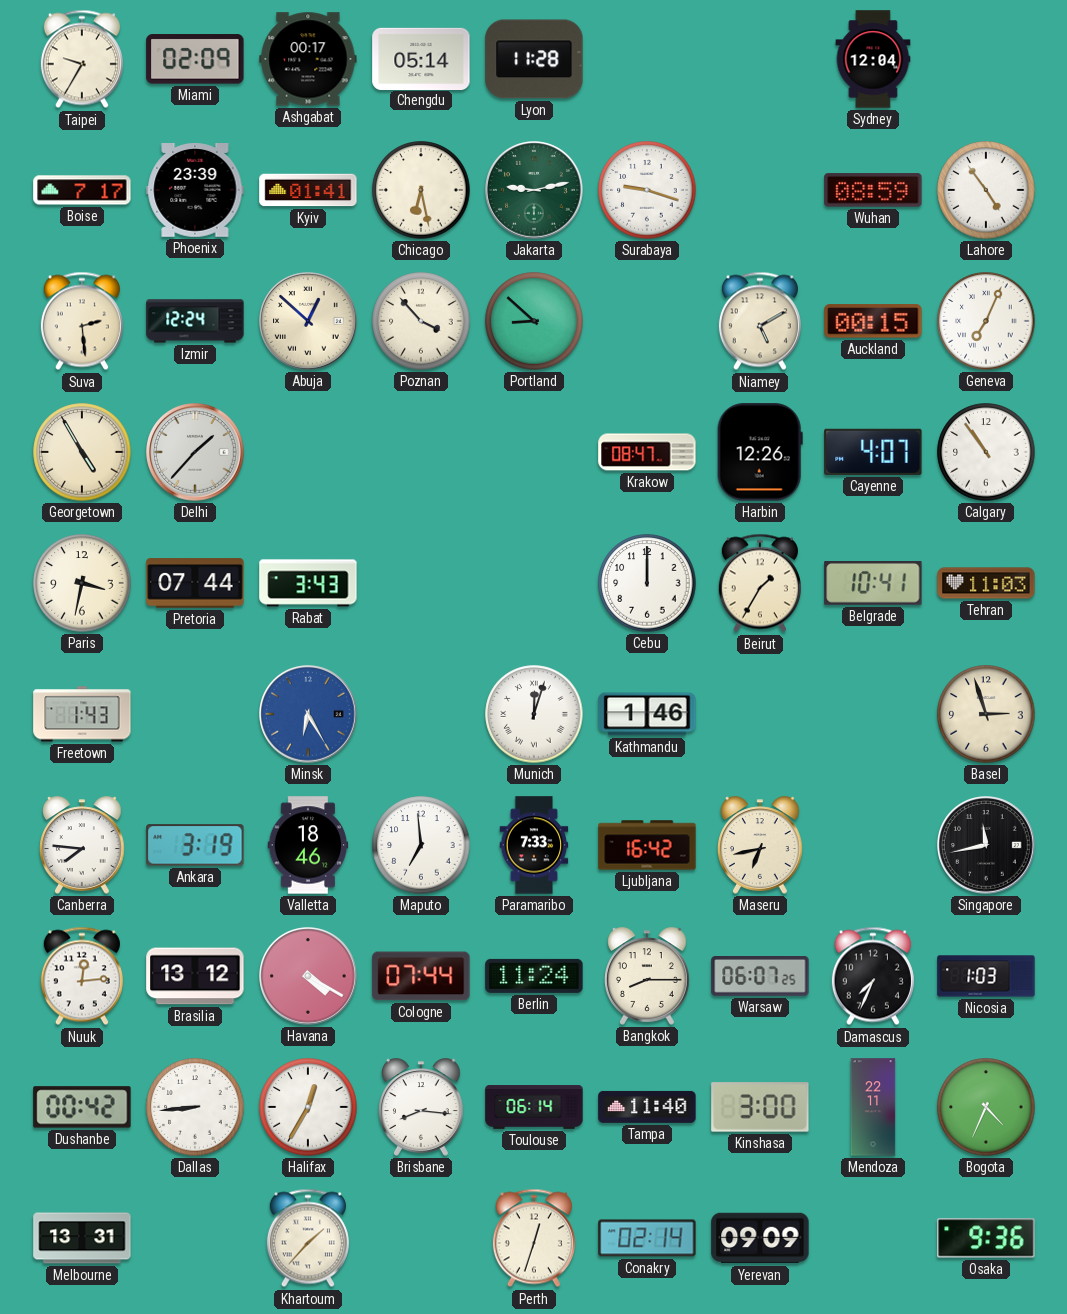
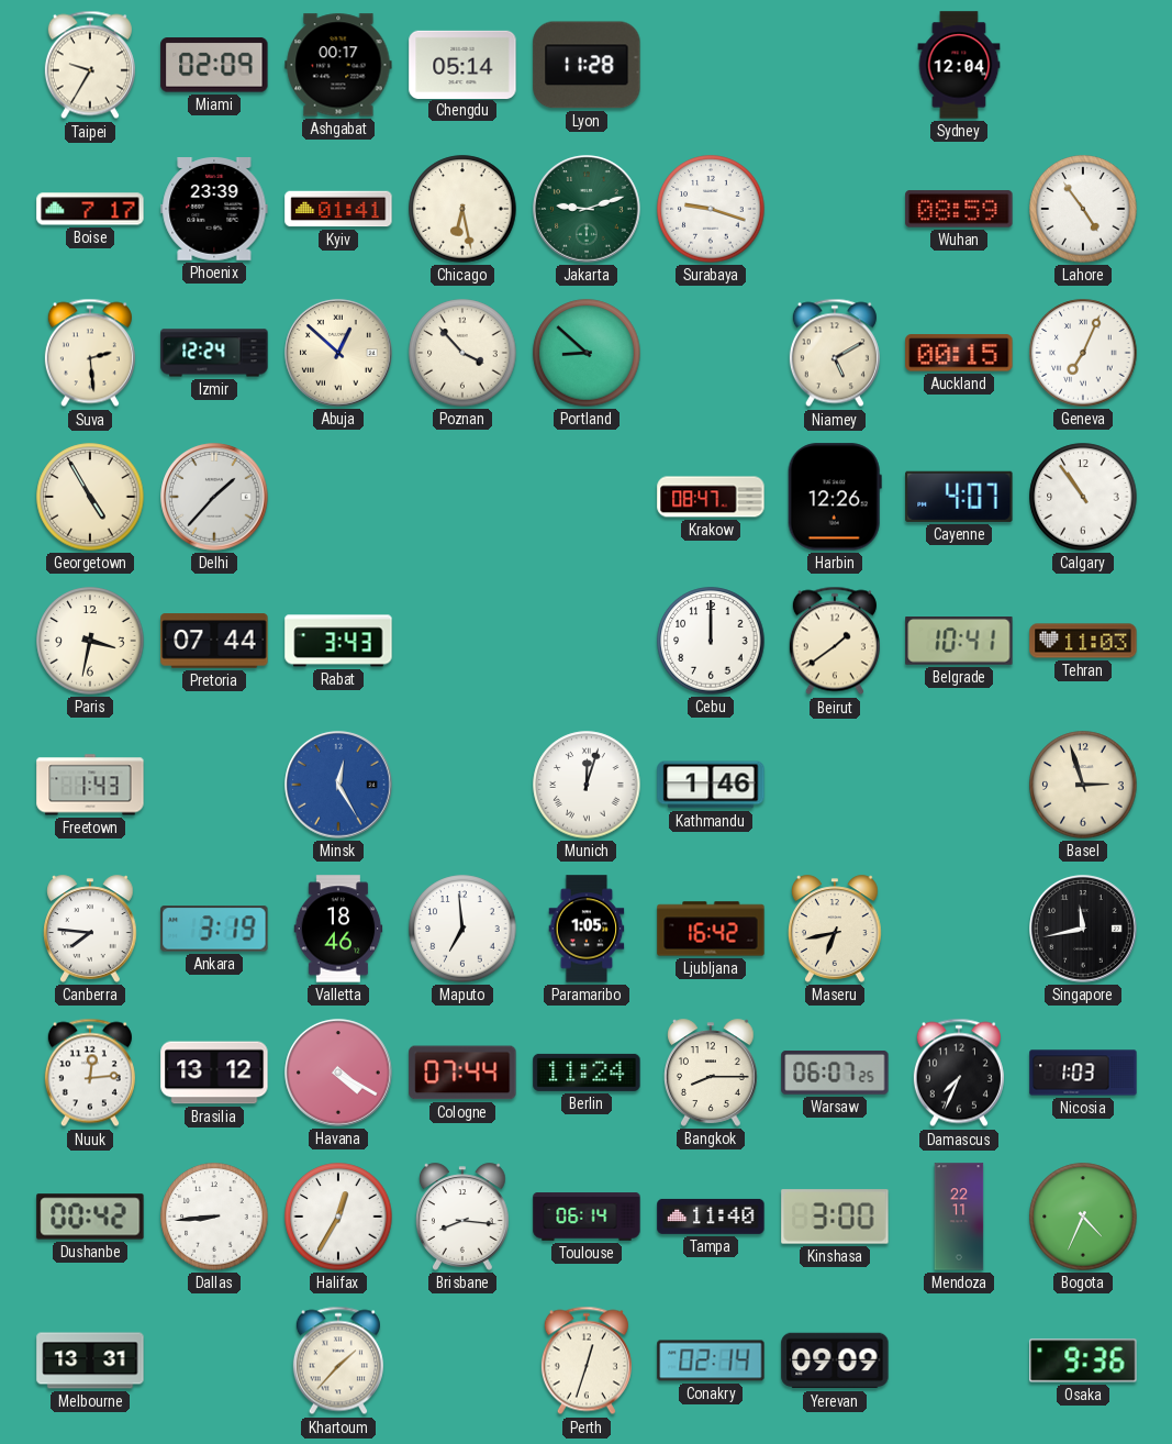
Jakarta: 9:13 -> 9:12
Beirut: 1:35 -> 1:39
Minsk: 6:25 -> 12:25
Paramaribo: 7:33 -> 1:05
